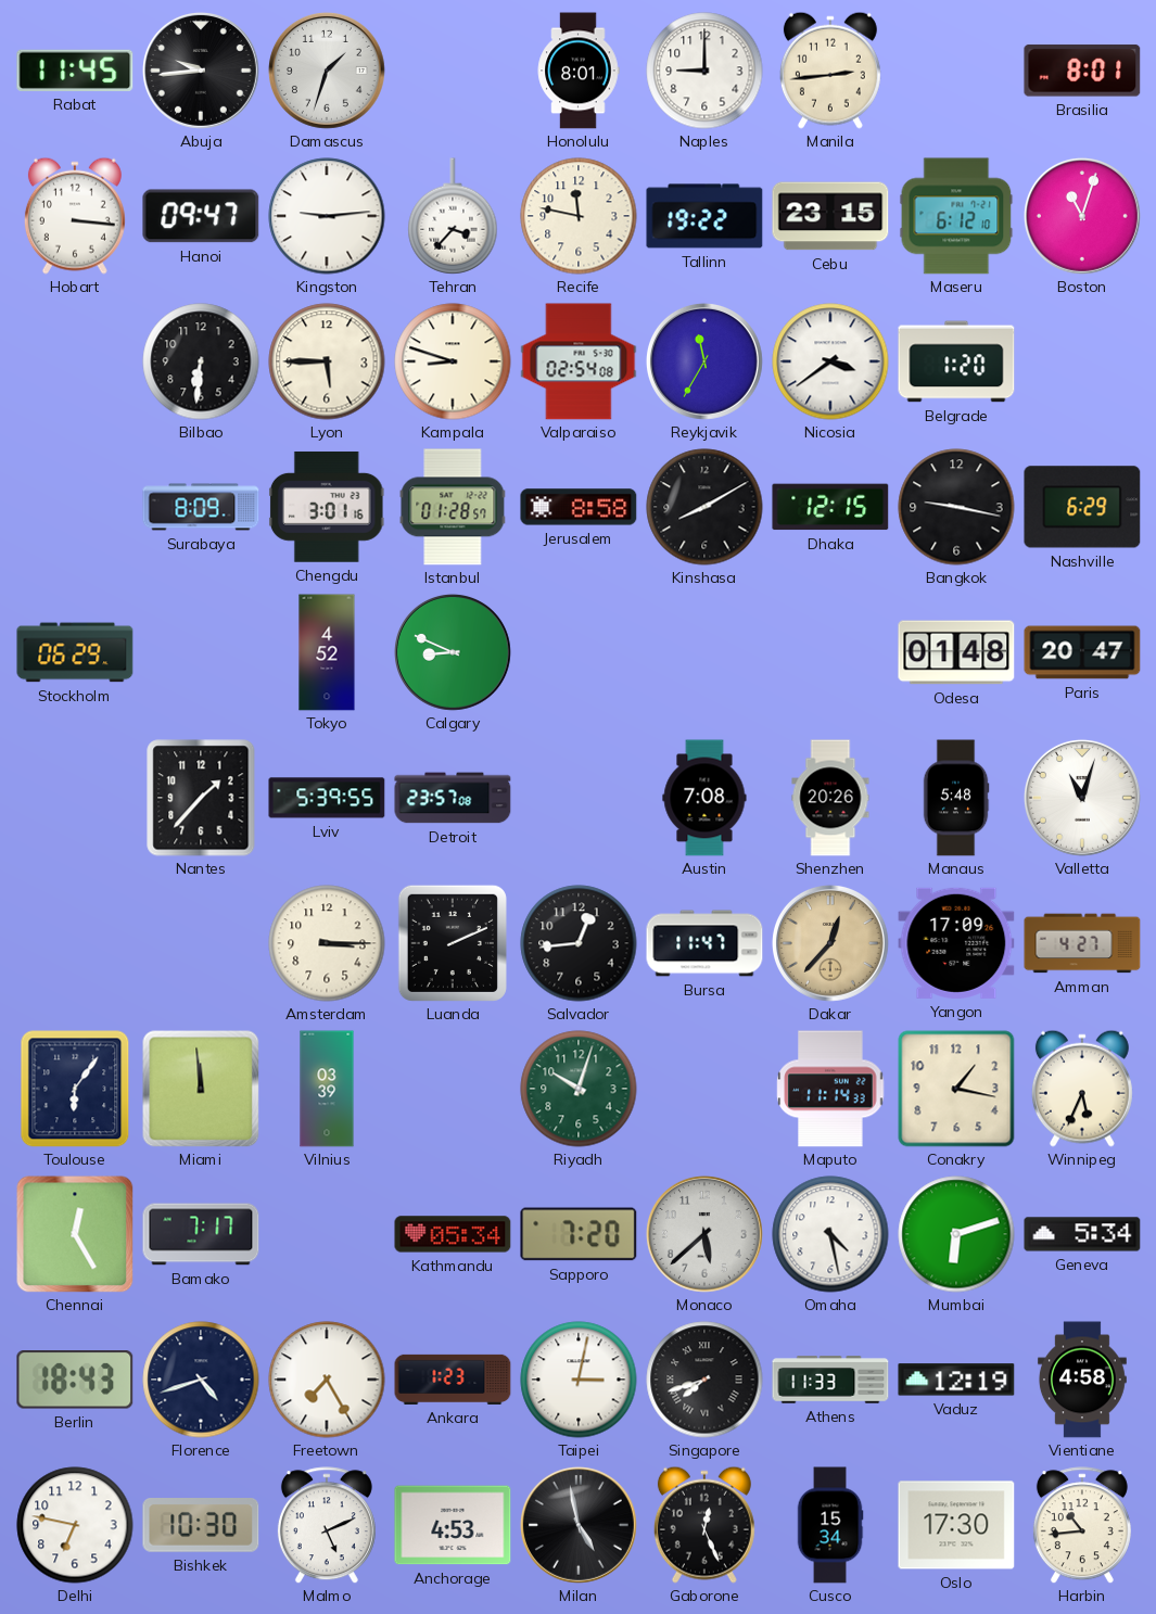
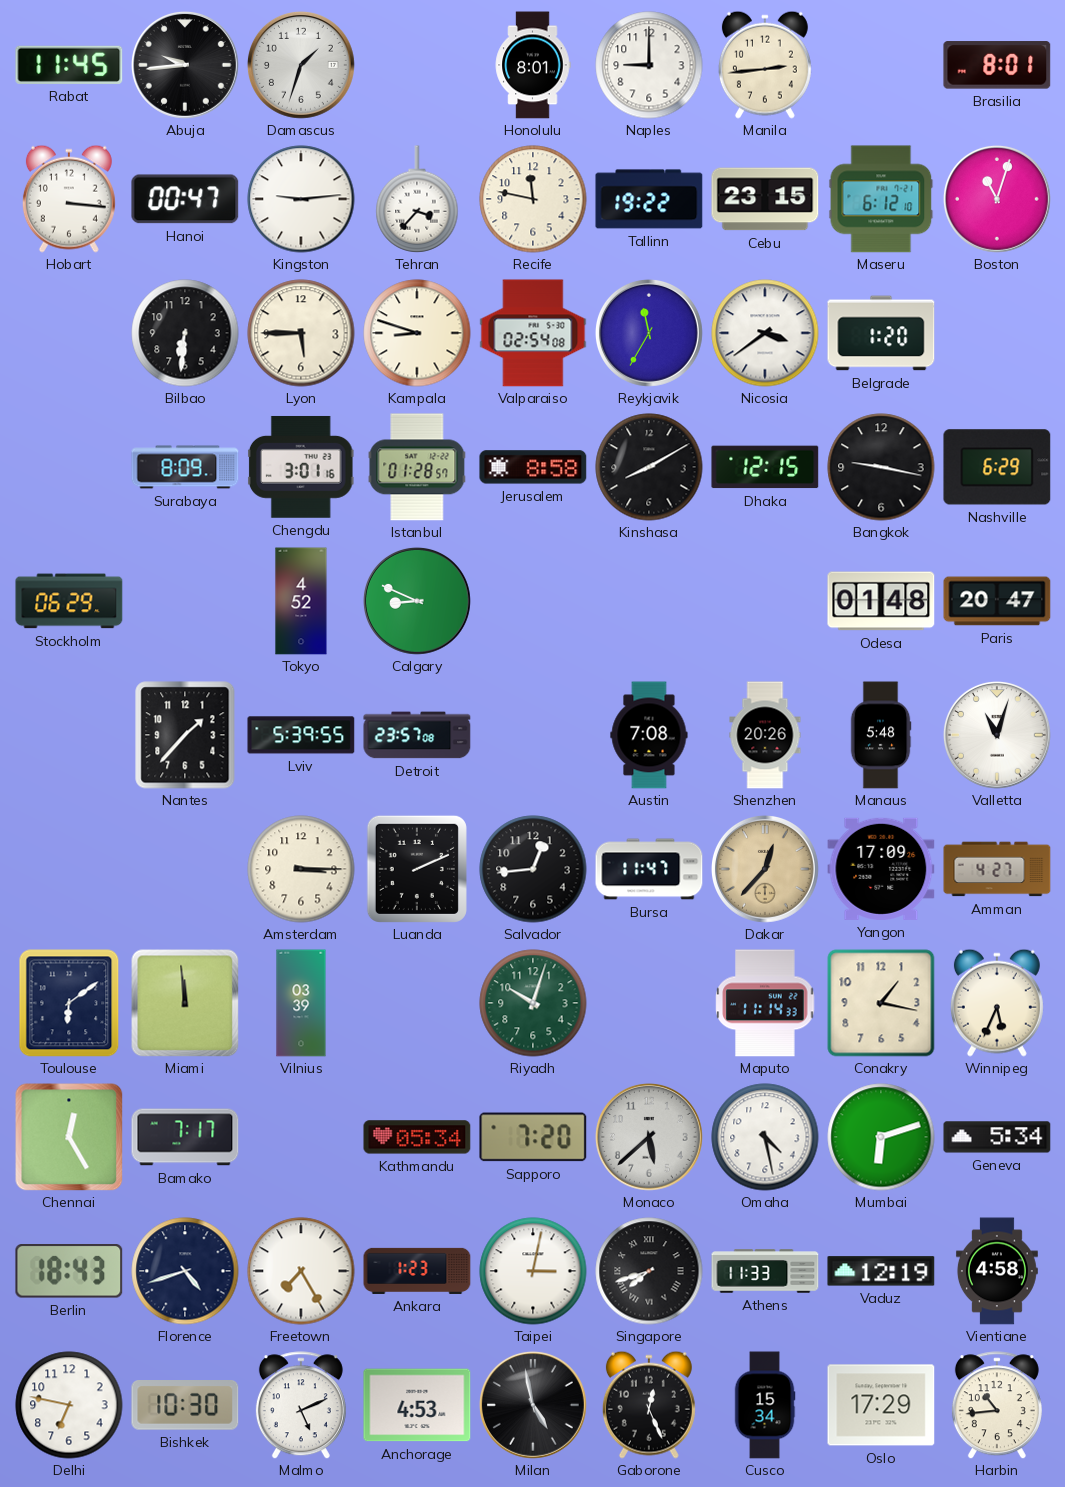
Hanoi: 09:47 -> 00:47
Toulouse: 6:06 -> 6:09
Oslo: 17:30 -> 17:29
